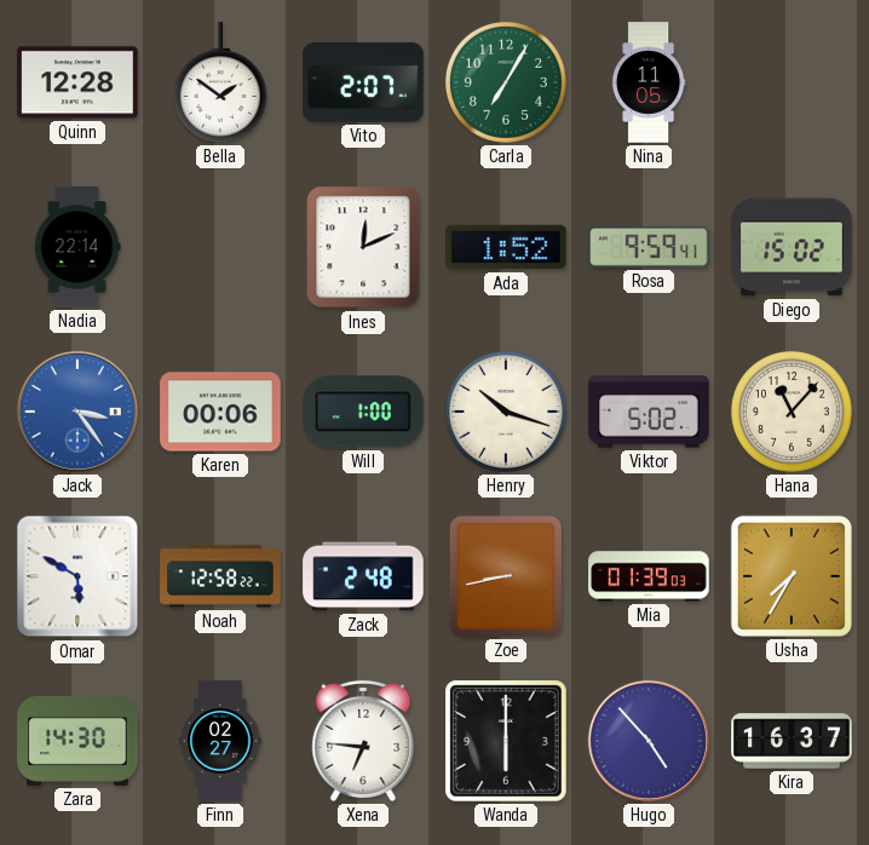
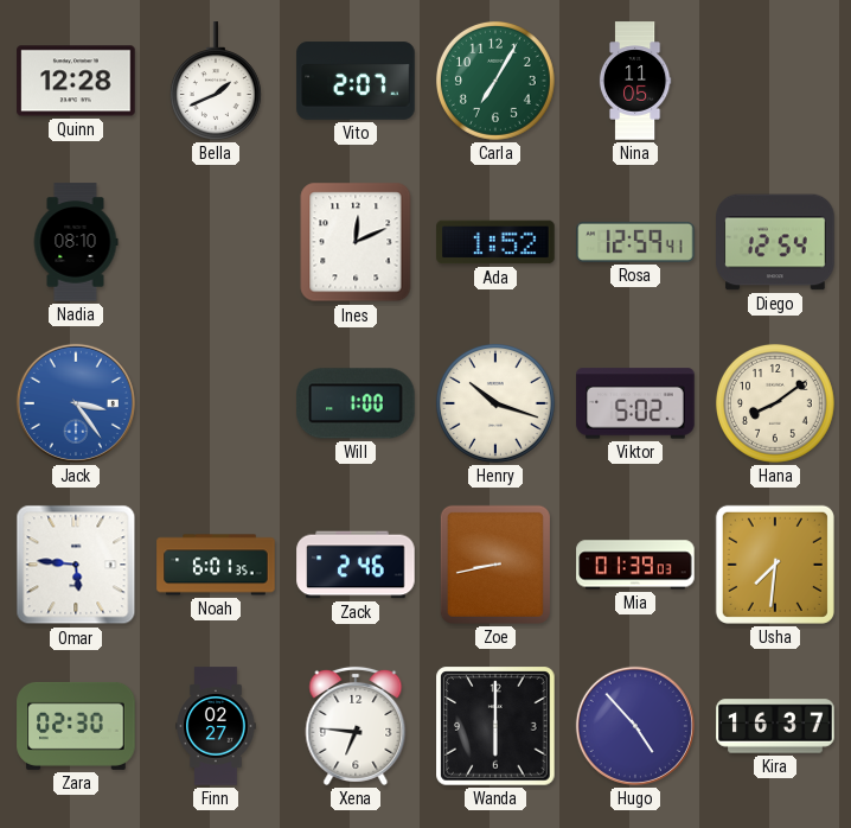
Bella: 1:51 -> 1:41
Nadia: 22:14 -> 08:10
Rosa: 9:59 -> 12:59
Diego: 15:02 -> 12:54
Karen: 00:06 -> none
Hana: 11:07 -> 8:09
Omar: 5:50 -> 5:46
Noah: 12:58 -> 6:01
Zack: 2:48 -> 2:46
Usha: 7:35 -> 7:31
Zara: 14:30 -> 02:30
